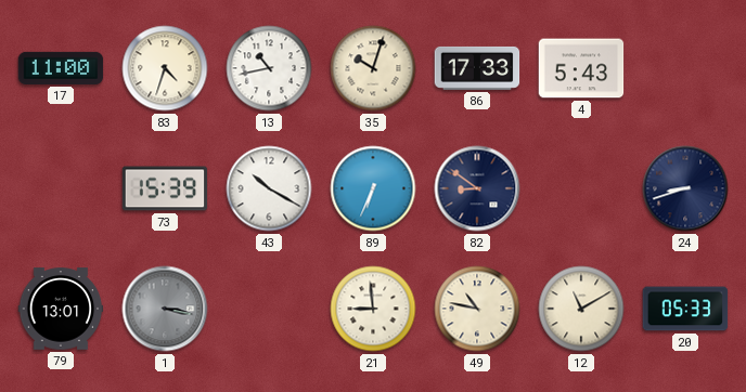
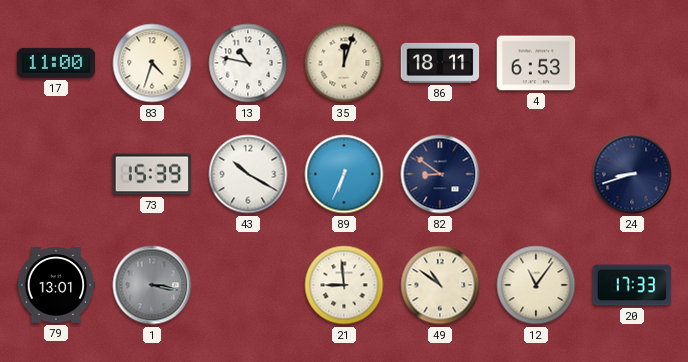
13: 10:43 -> 10:47
35: 10:03 -> 12:03
86: 17:33 -> 18:11
4: 5:43 -> 6:53
49: 10:47 -> 10:51
12: 11:10 -> 11:06
20: 05:33 -> 17:33
